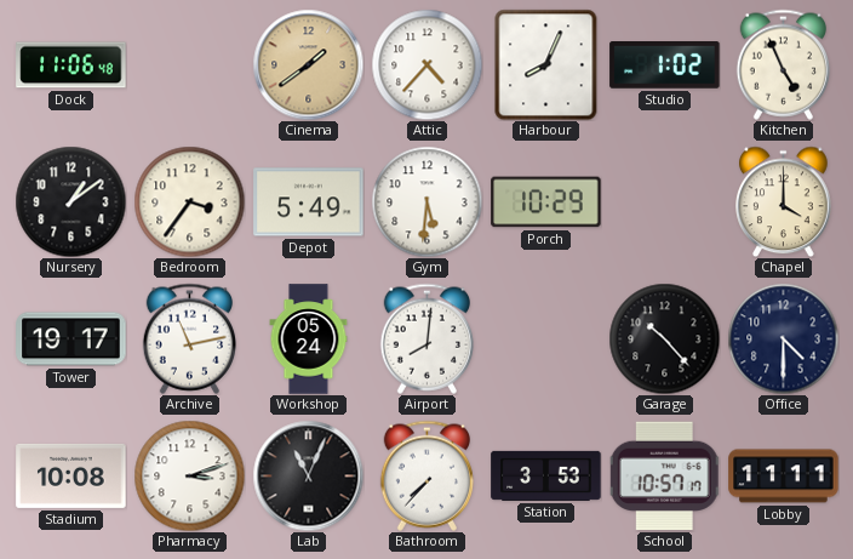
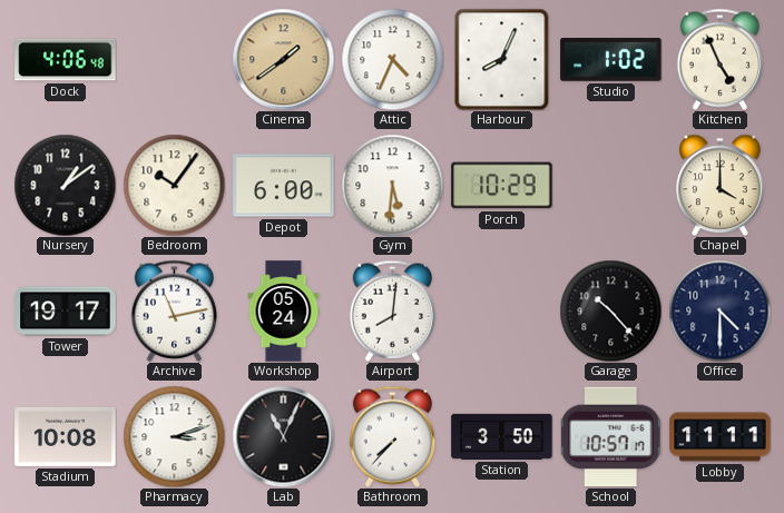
Dock: 11:06 -> 4:06
Attic: 4:37 -> 4:34
Bedroom: 3:36 -> 10:06
Depot: 5:49 -> 6:00
Station: 3:53 -> 3:50
